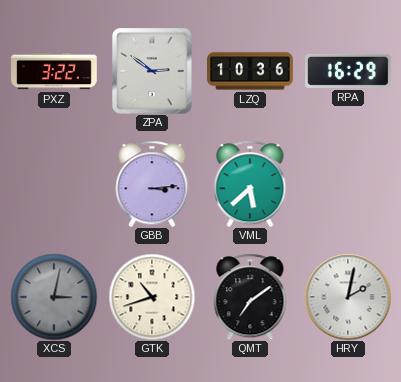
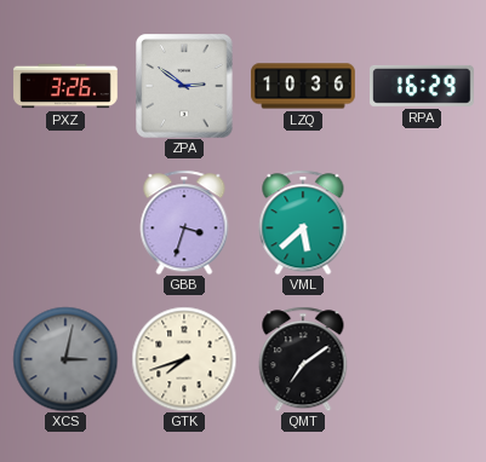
PXZ: 3:22 -> 3:26
GBB: 3:14 -> 3:33
GTK: 10:42 -> 7:42
HRY: 2:02 -> none
